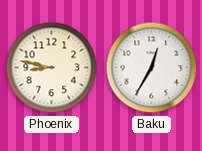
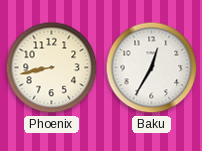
Phoenix: 8:47 -> 8:43
